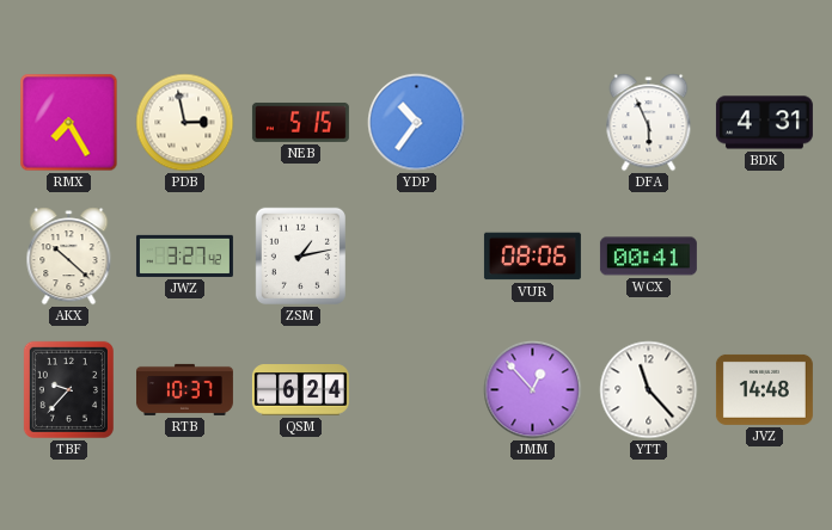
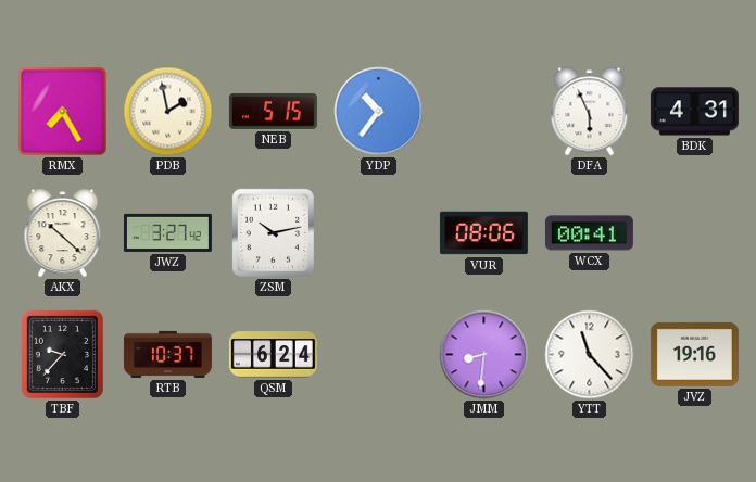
PDB: 2:58 -> 1:58
ZSM: 1:13 -> 10:13
JMM: 12:53 -> 8:31
JVZ: 14:48 -> 19:16
